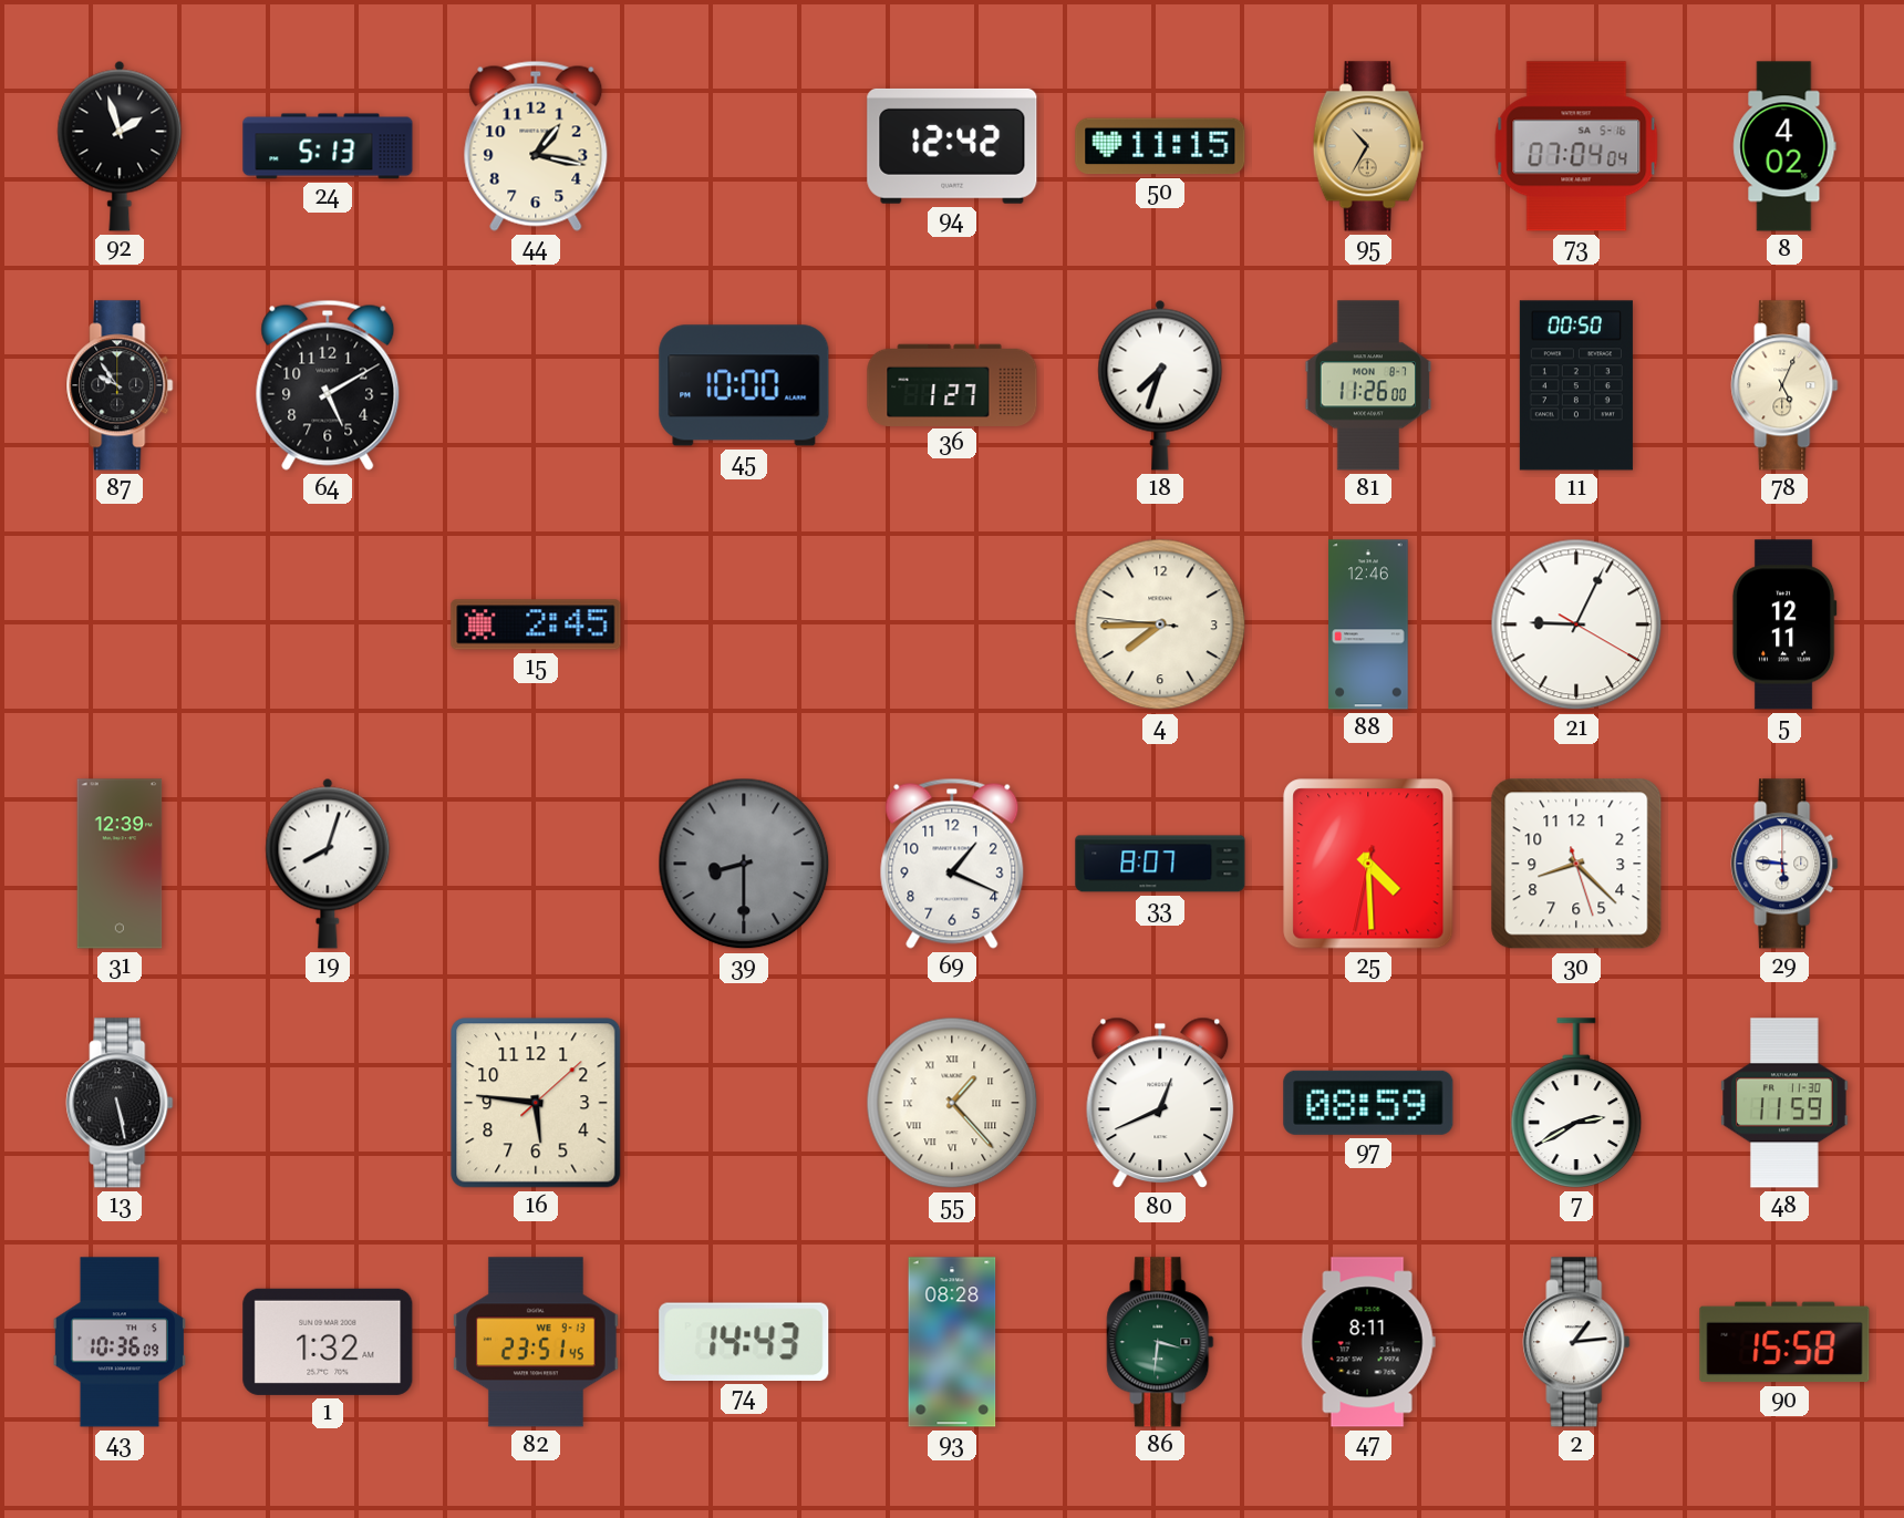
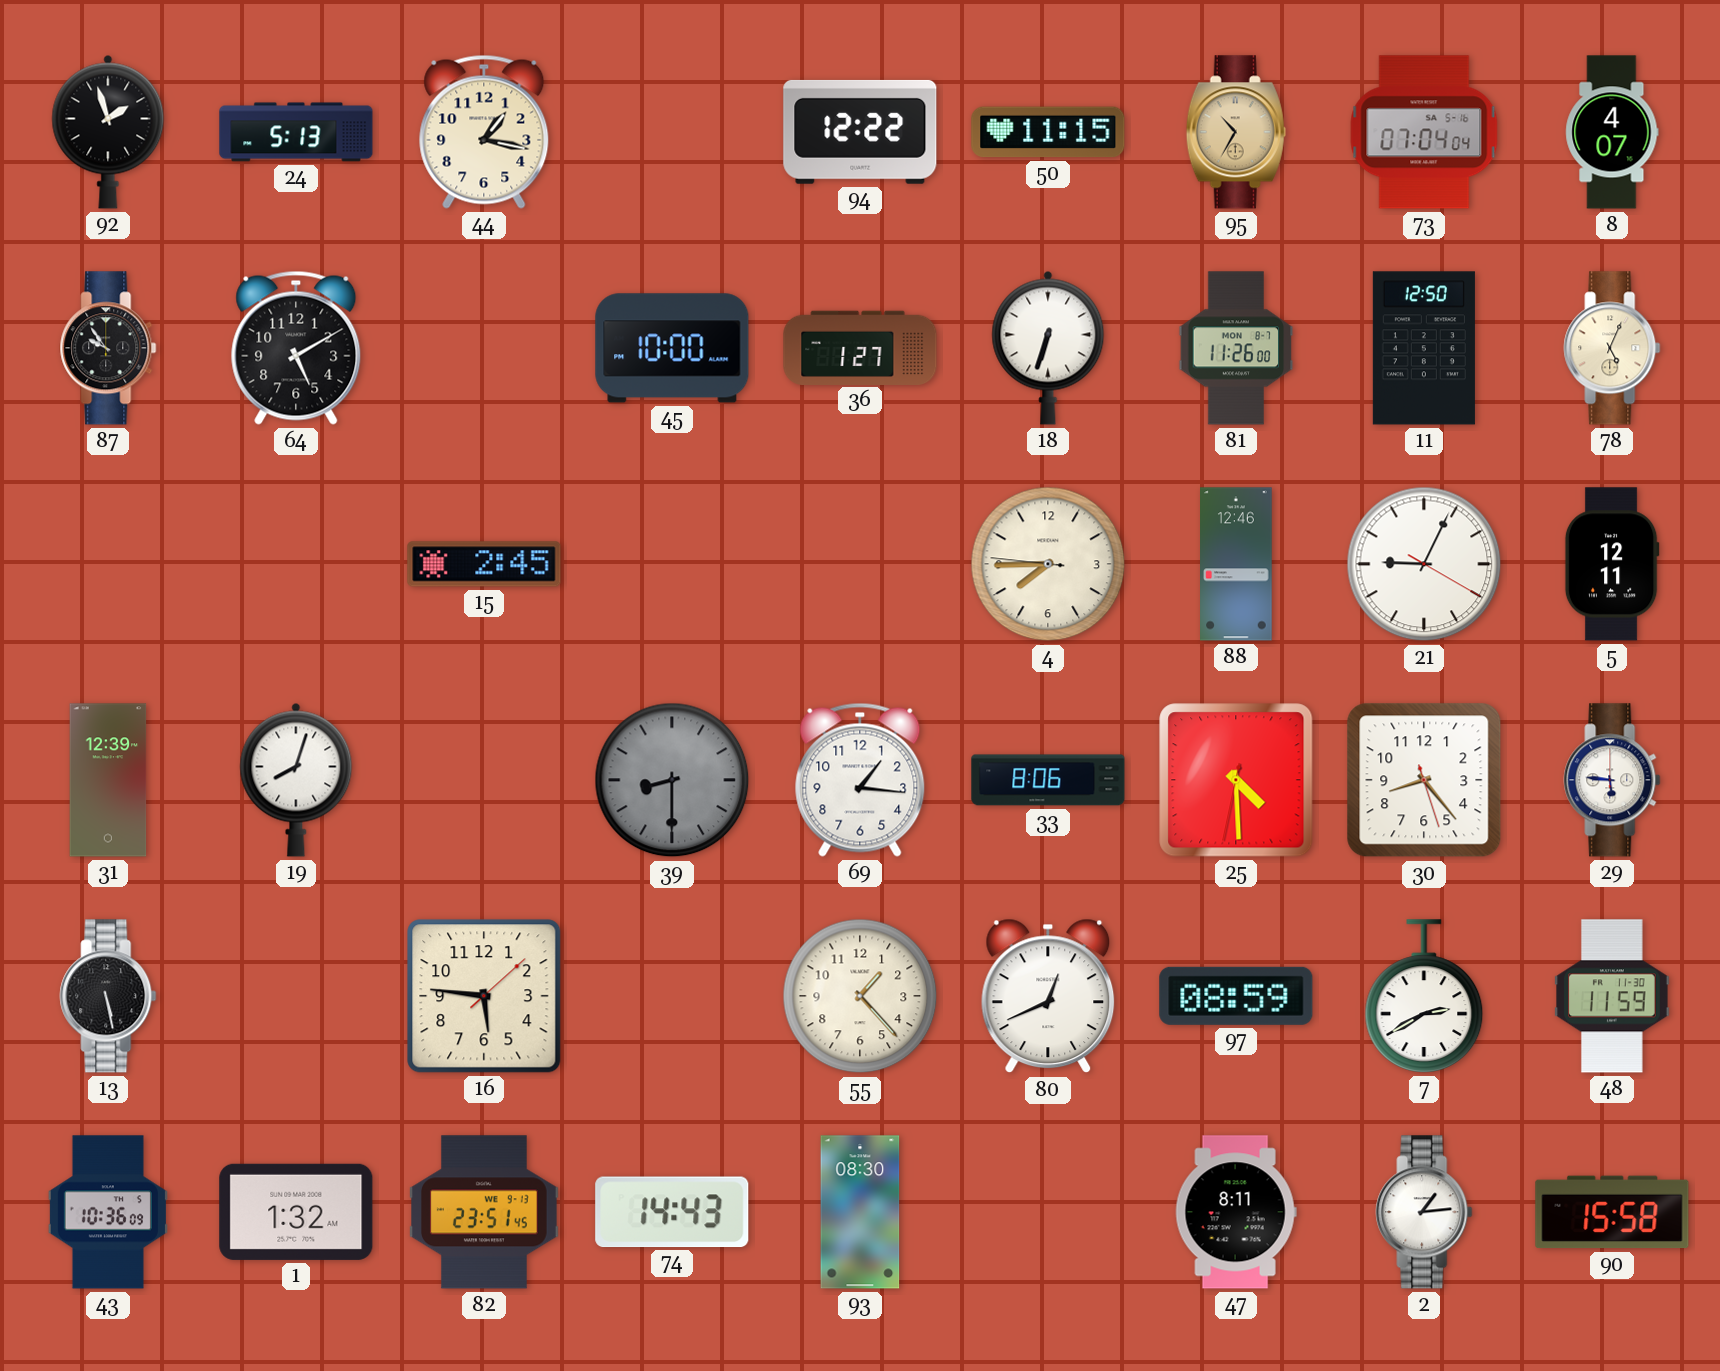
94: 12:42 -> 12:22
8: 4:02 -> 4:07
18: 7:33 -> 6:33
11: 00:50 -> 12:50
69: 1:19 -> 1:16
33: 8:07 -> 8:06
30: 8:22 -> 8:23
55 numerals: Roman -> Arabic
93: 08:28 -> 08:30
86: 3:31 -> none
